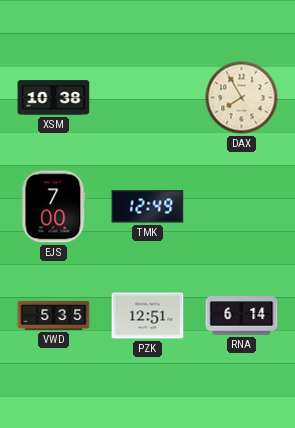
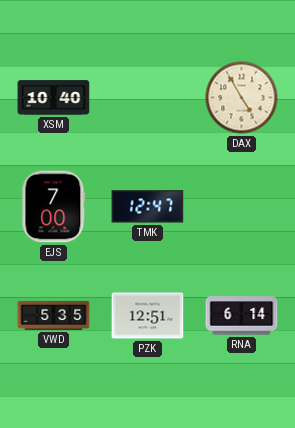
XSM: 10:38 -> 10:40
DAX: 7:55 -> 4:55
TMK: 12:49 -> 12:47
